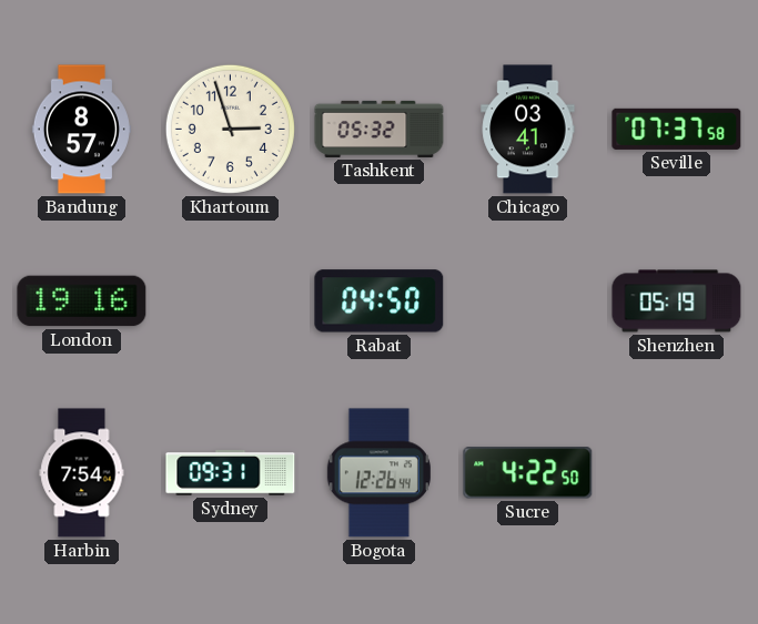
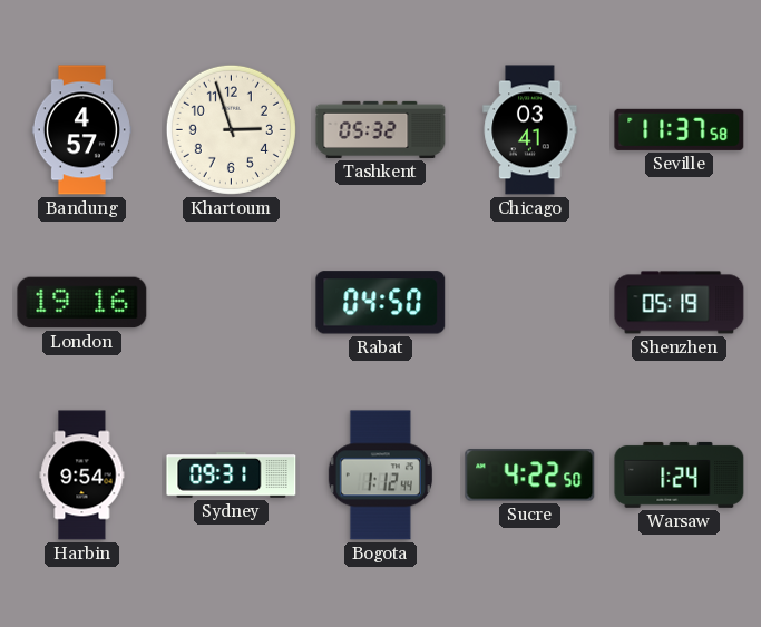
Bandung: 8:57 -> 4:57
Seville: 07:37 -> 11:37
Harbin: 7:54 -> 9:54
Bogota: 12:26 -> 1:12
Warsaw: none -> 1:24
